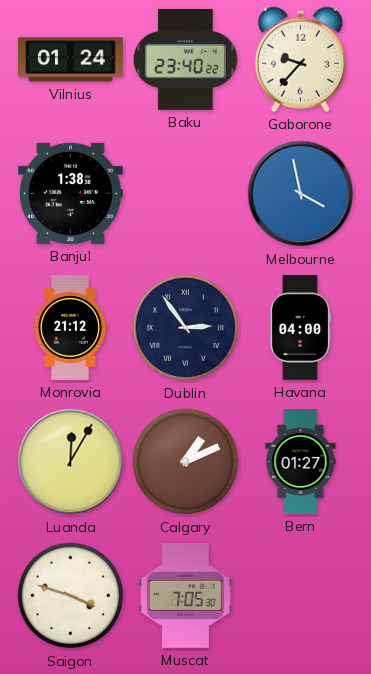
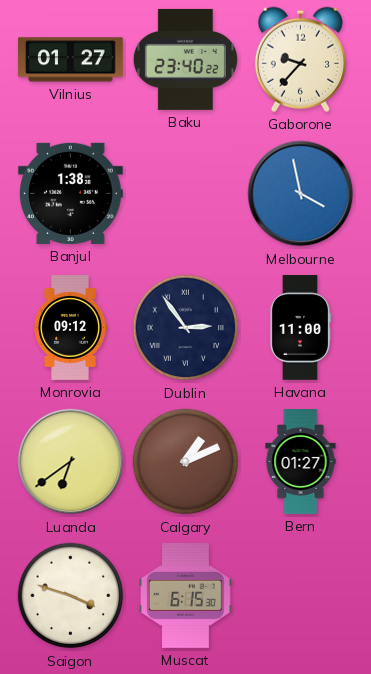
Vilnius: 01:24 -> 01:27
Monrovia: 21:12 -> 09:12
Havana: 04:00 -> 11:00
Luanda: 12:05 -> 6:39
Muscat: 7:05 -> 6:15
